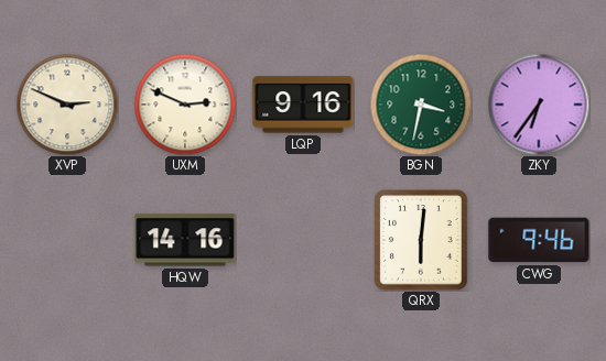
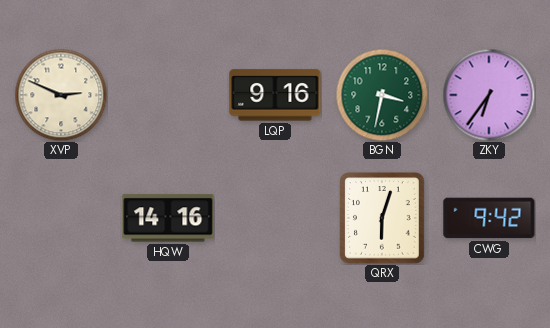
UXM: 2:49 -> none
QRX: 6:01 -> 6:03
CWG: 9:46 -> 9:42
